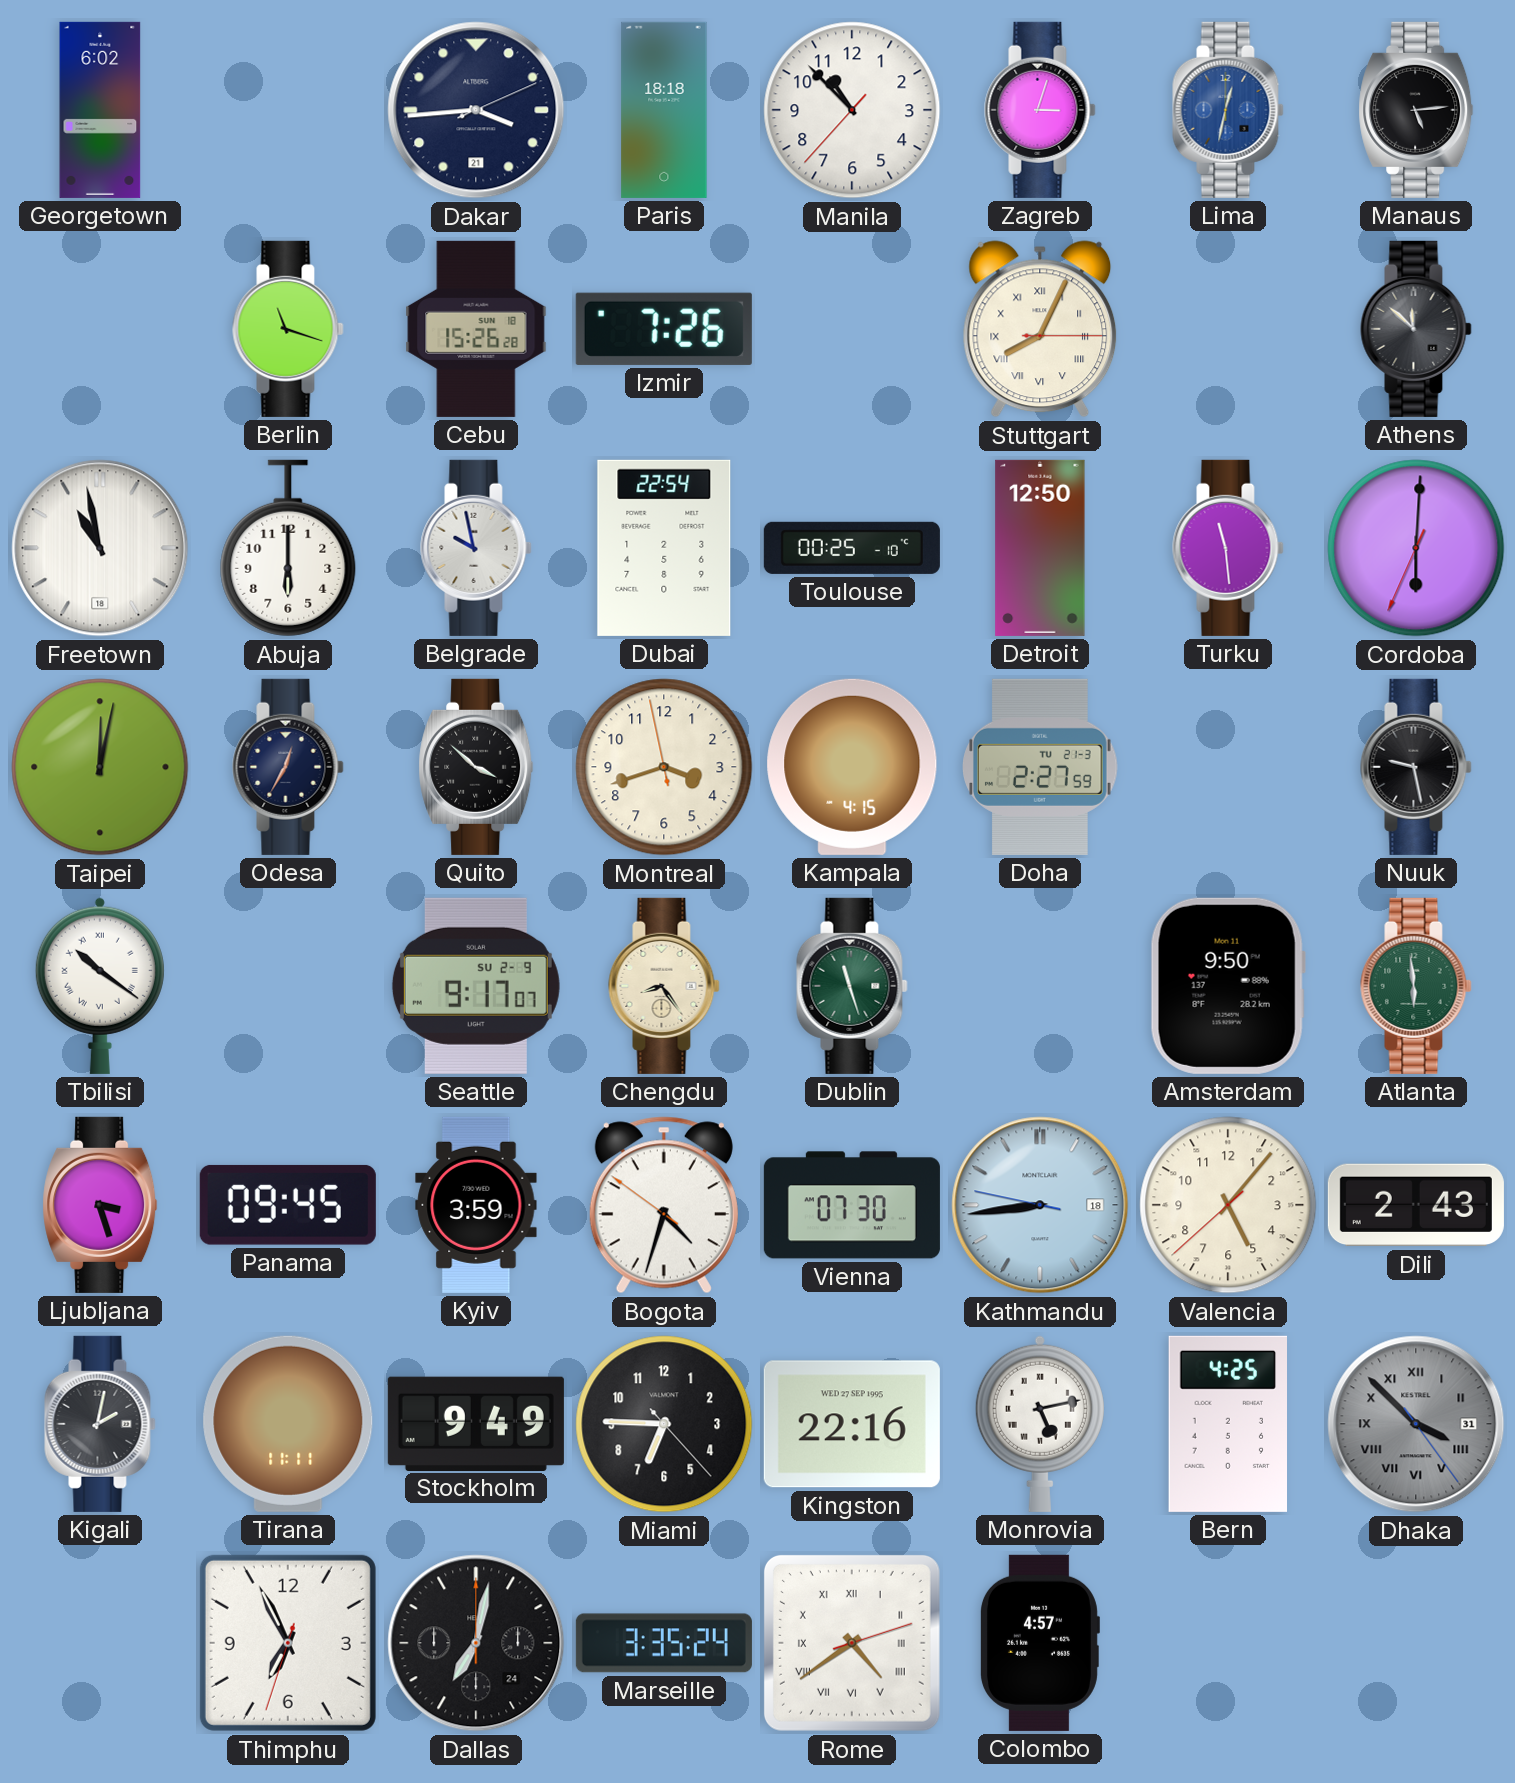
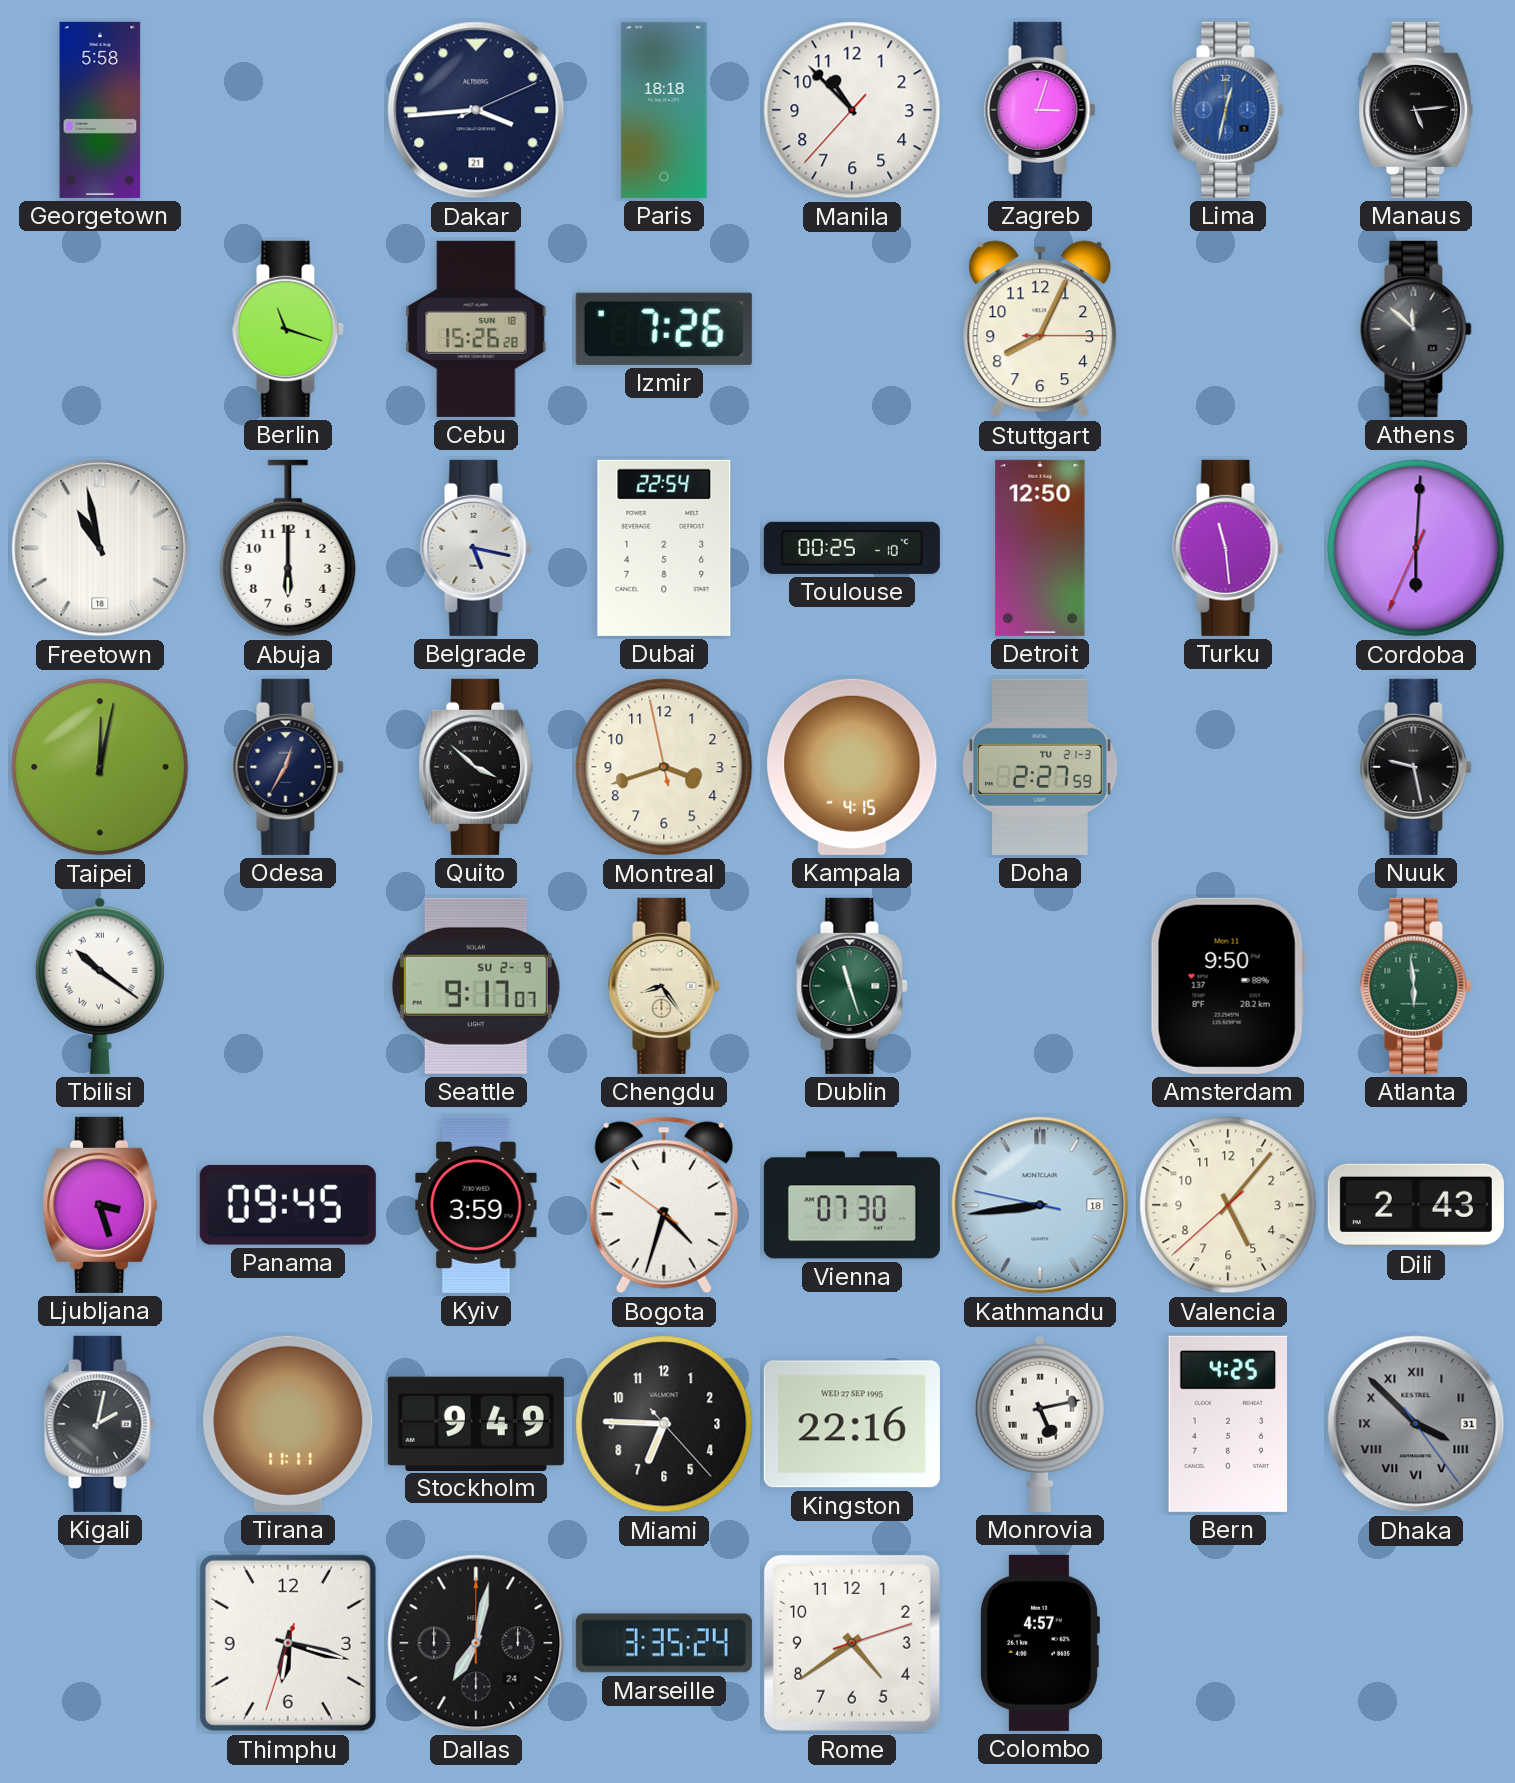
Georgetown: 6:02 -> 5:58
Stuttgart numerals: Roman -> Arabic
Belgrade: 9:58 -> 5:17
Thimphu: 6:55 -> 6:17
Rome numerals: Roman -> Arabic
